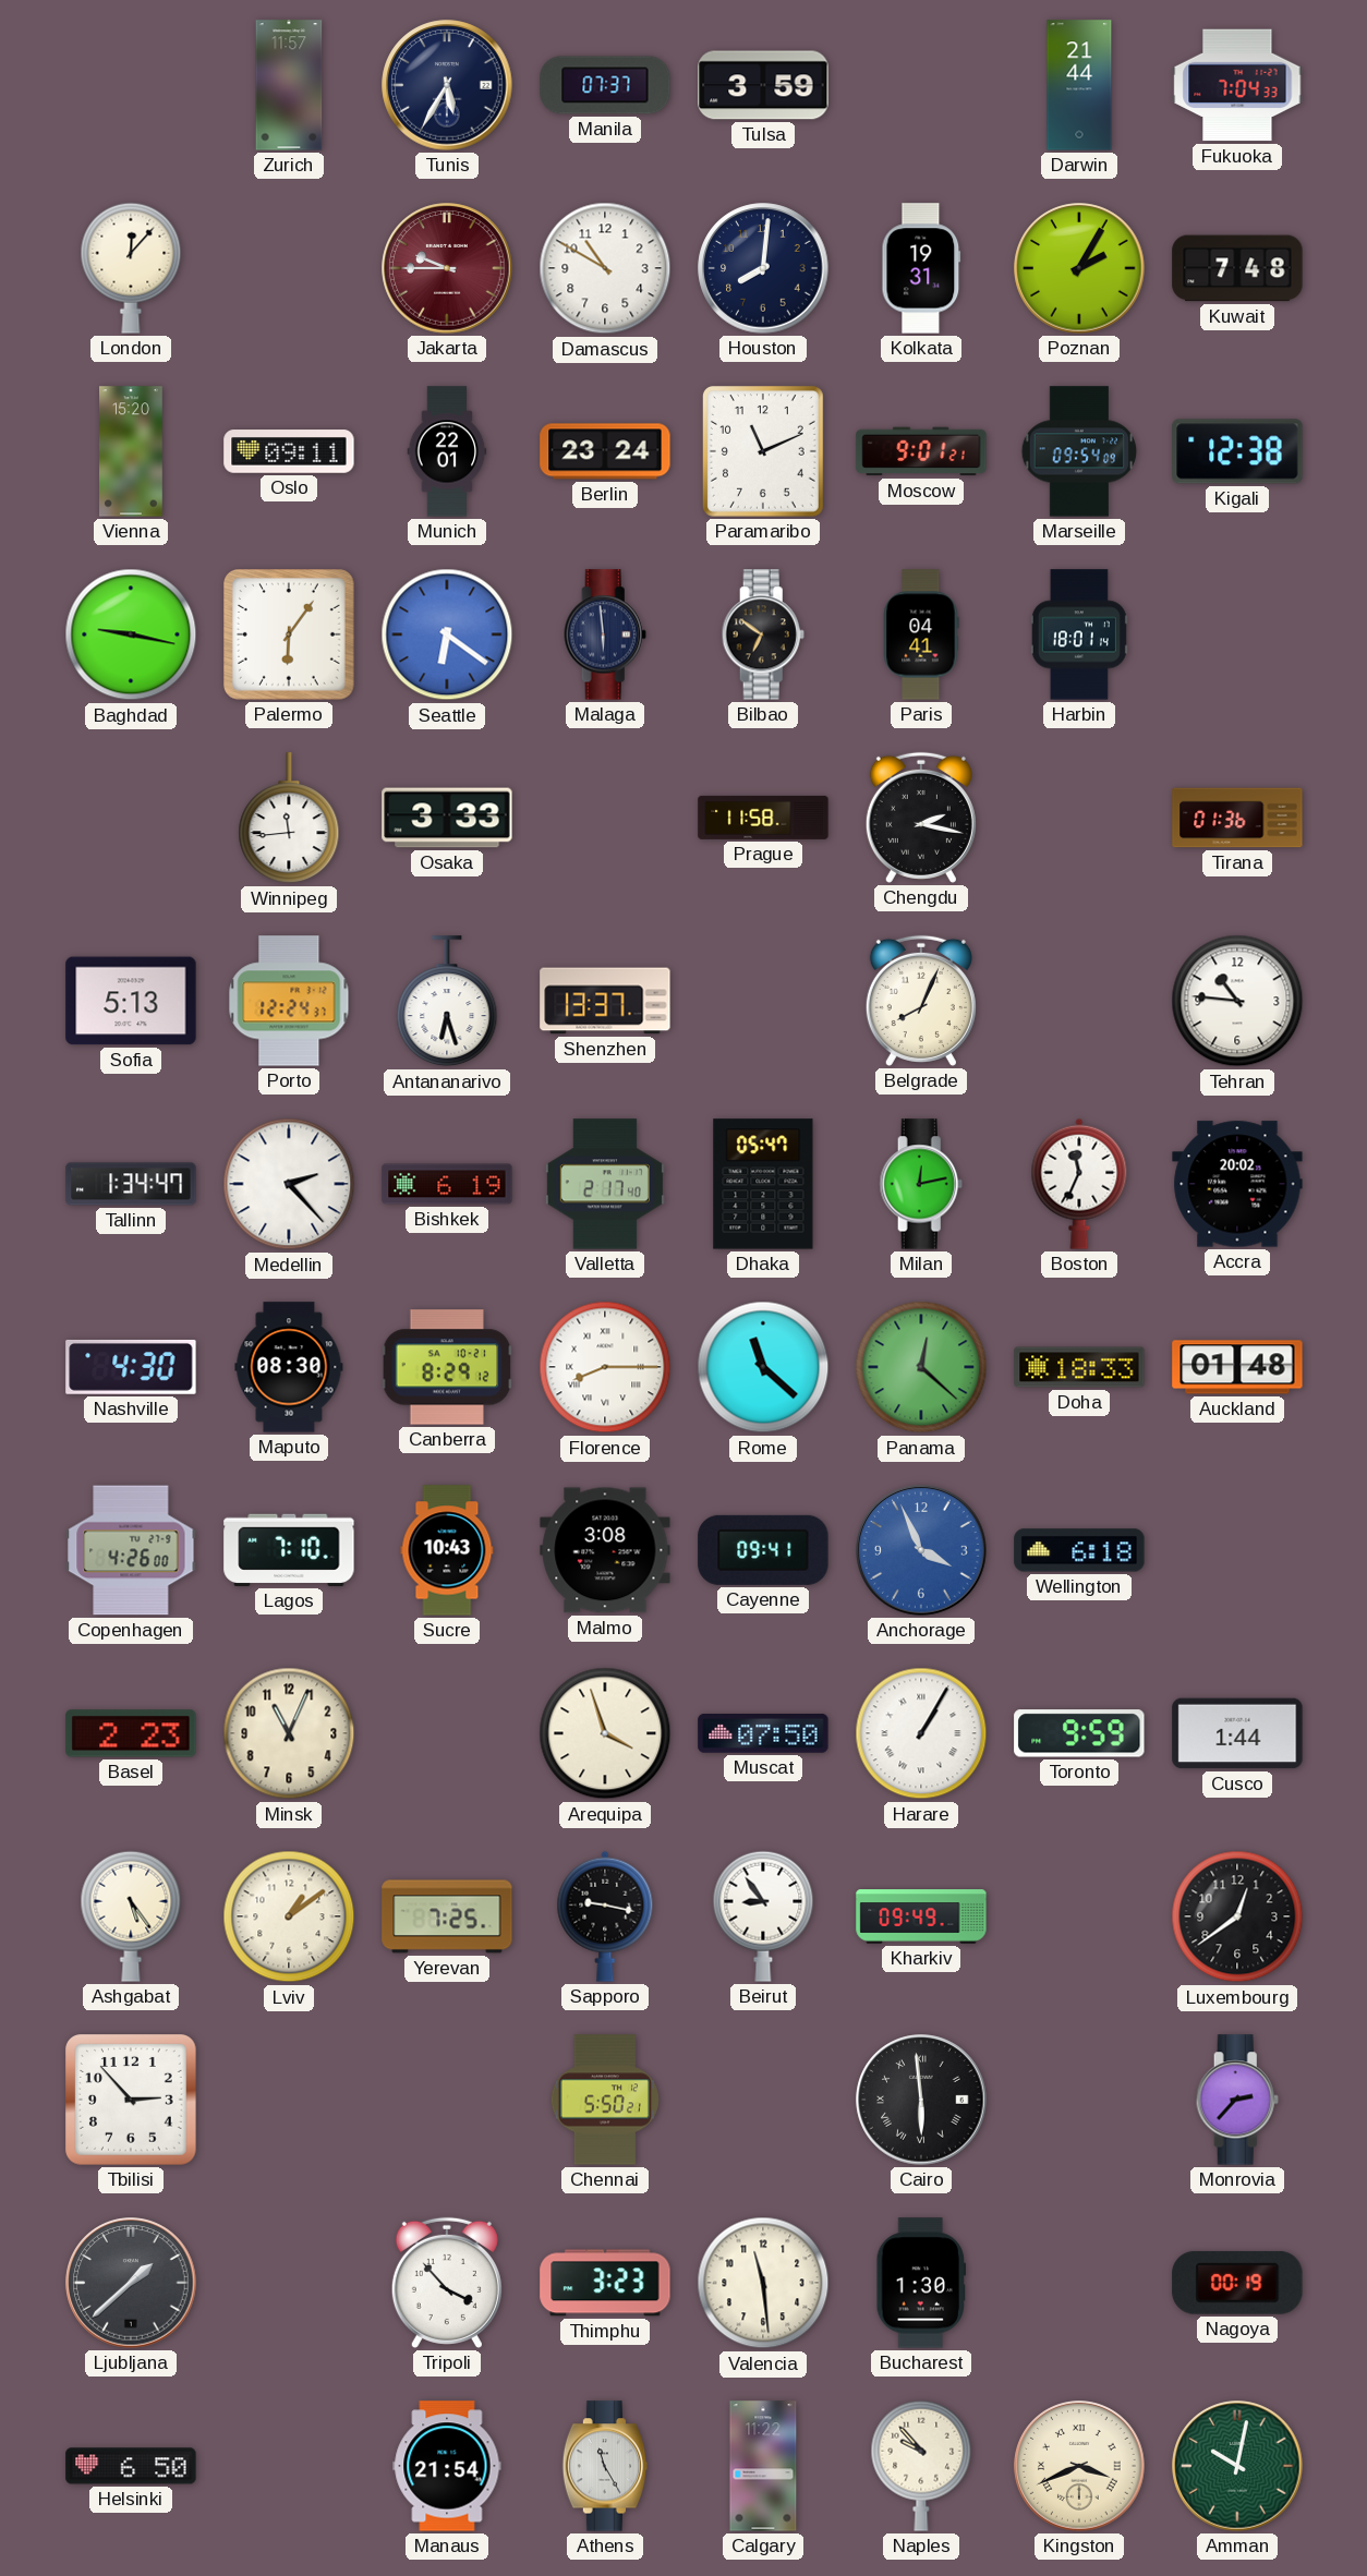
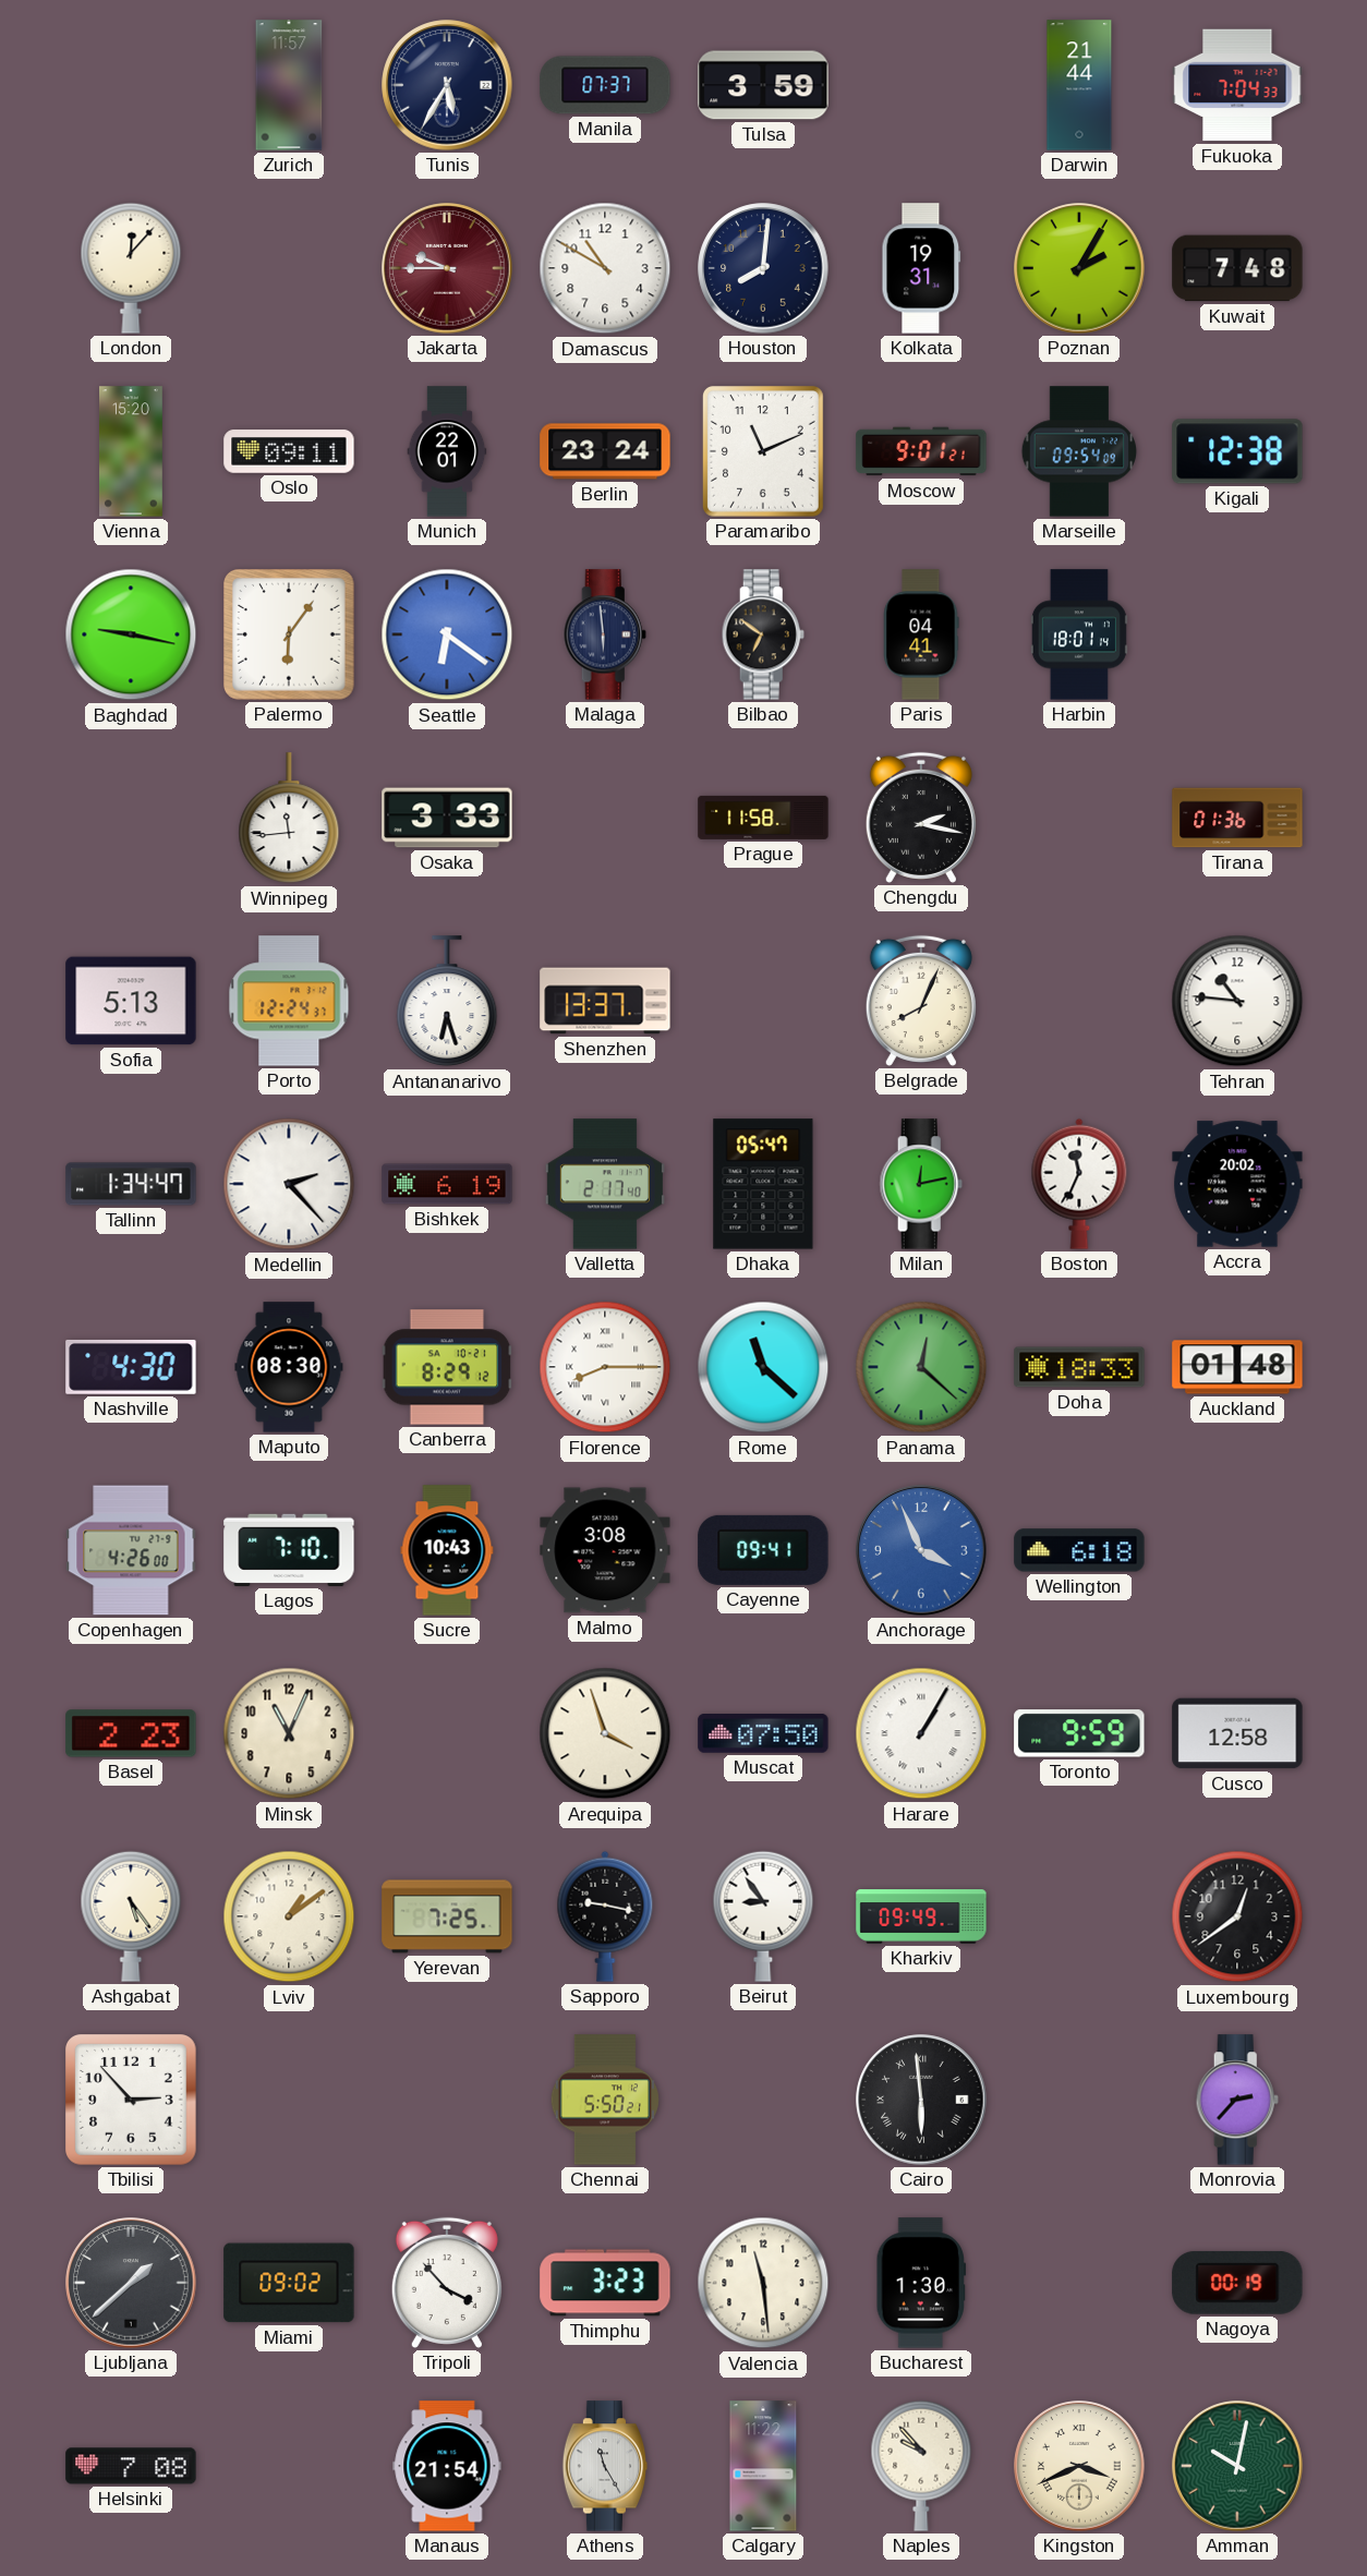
Cusco: 1:44 -> 12:58
Miami: none -> 09:02
Helsinki: 6:50 -> 7:08
